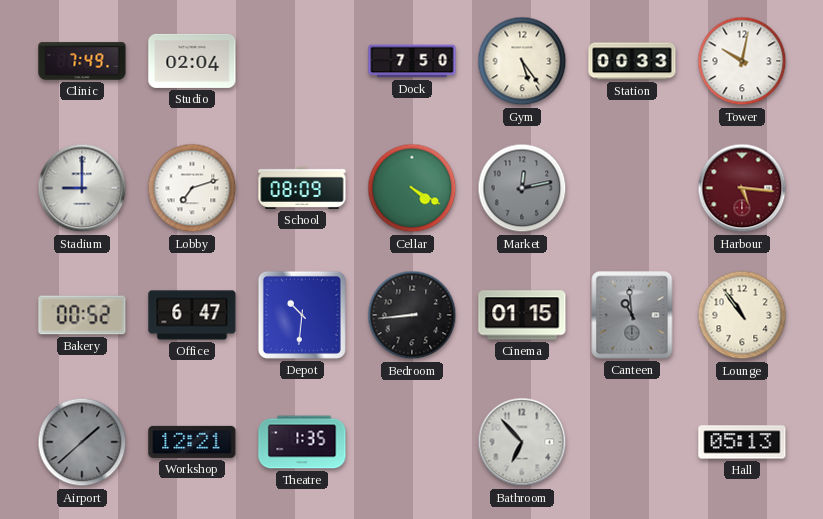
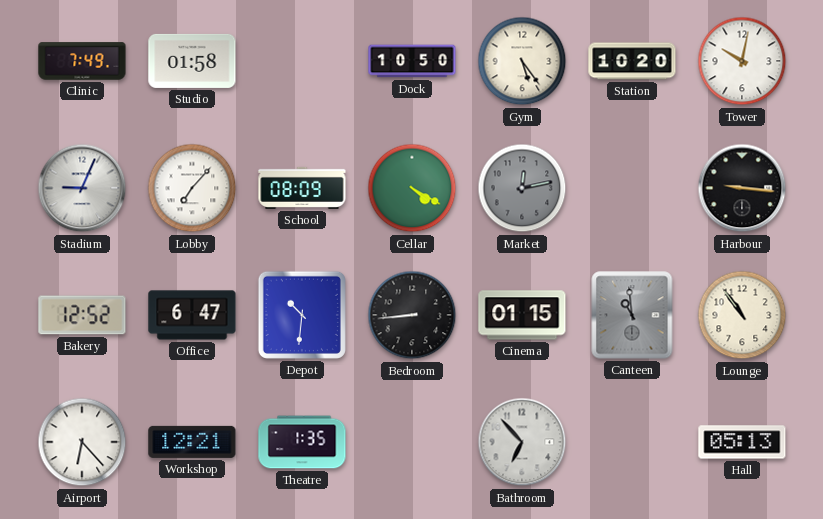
Studio: 02:04 -> 01:58
Dock: 7:50 -> 10:50
Station: 00:33 -> 10:20
Stadium: 9:00 -> 9:04
Lobby: 7:12 -> 7:07
Harbour: 5:16 -> 9:16
Harbour dial: burgundy -> black
Bakery: 00:52 -> 12:52
Airport: 1:38 -> 6:23
Airport dial: grey -> white
